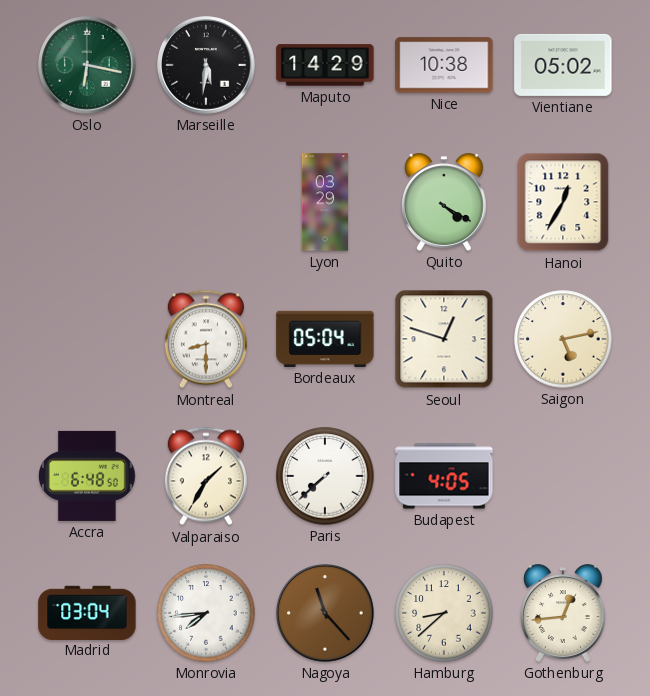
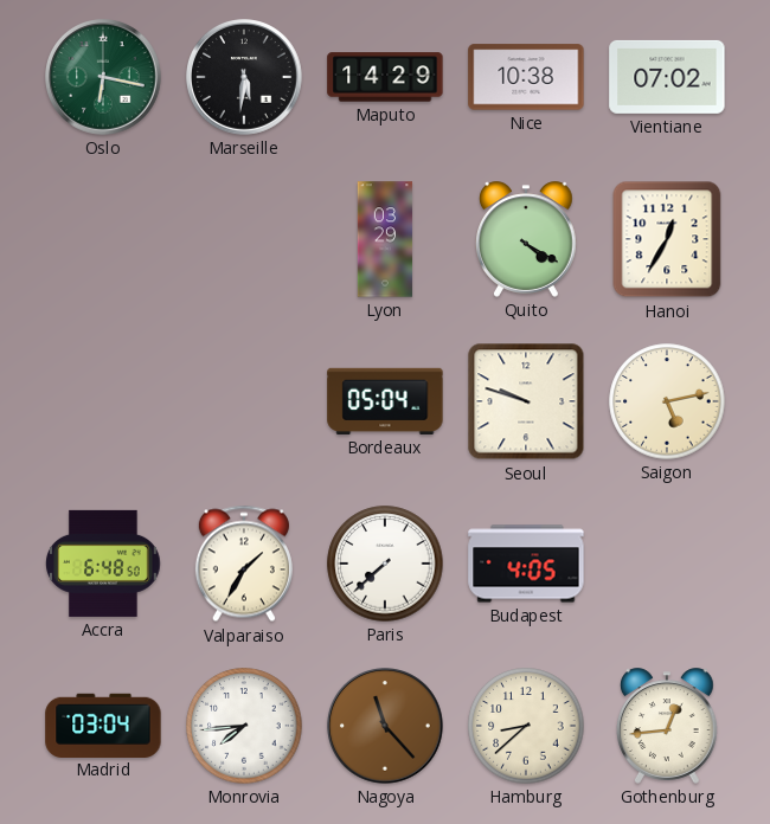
Vientiane: 05:02 -> 07:02
Montreal: 8:30 -> none
Seoul: 12:48 -> 9:48
